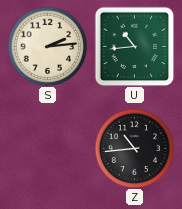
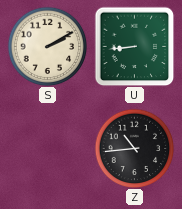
S: 2:14 -> 2:10
U: 10:44 -> 8:44
